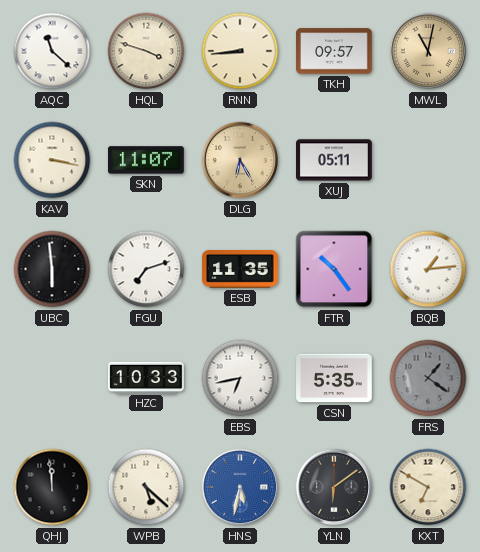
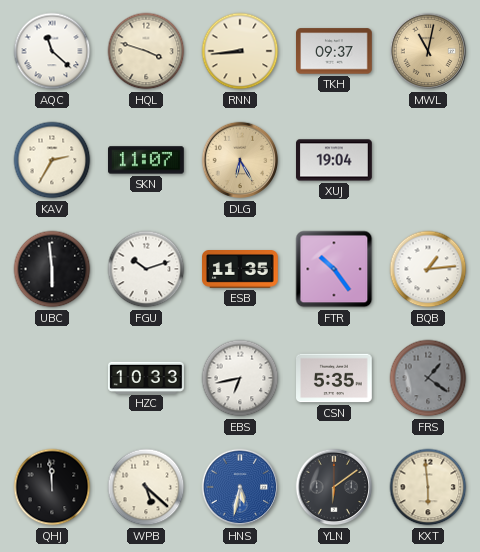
TKH: 09:57 -> 09:37
KAV: 3:17 -> 2:35
XUJ: 05:11 -> 19:04
FGU: 7:12 -> 10:12
KXT: 6:50 -> 5:59
